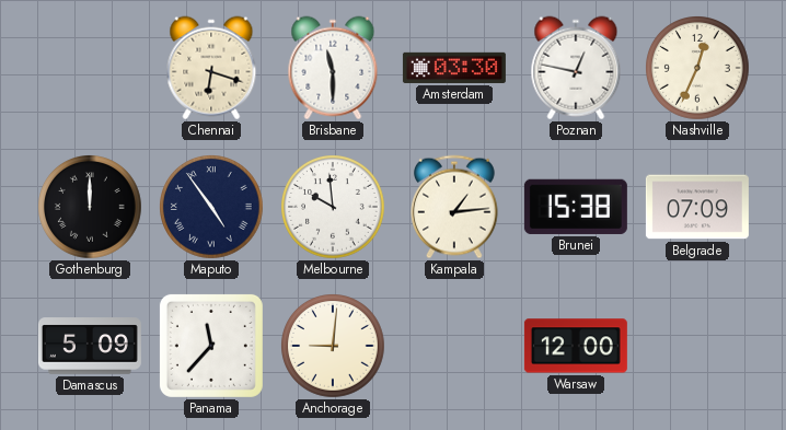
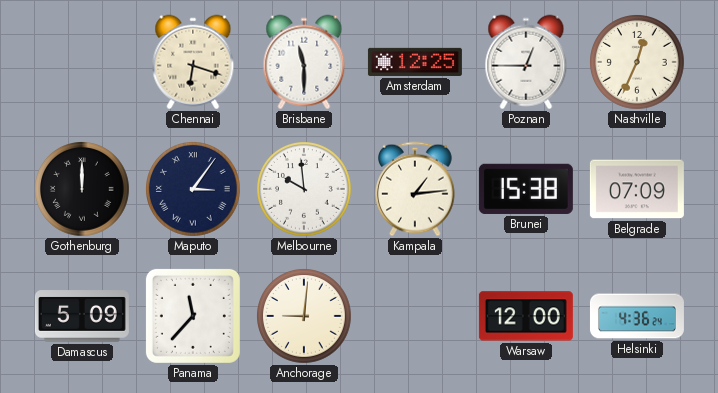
Amsterdam: 03:30 -> 12:25
Poznan: 12:47 -> 12:45
Maputo: 4:54 -> 3:06
Helsinki: none -> 4:36
